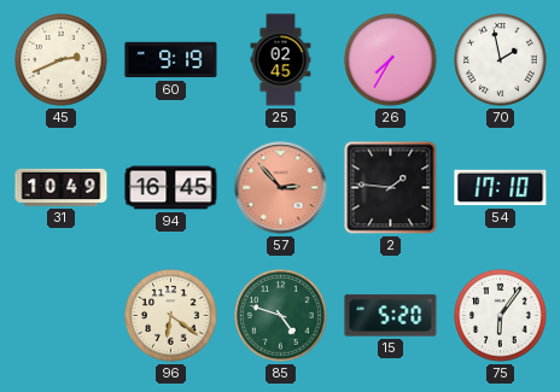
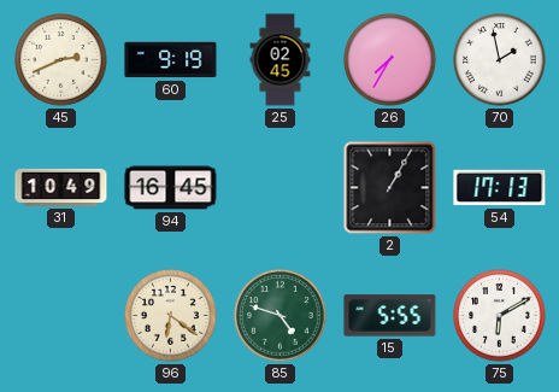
57: 2:53 -> none
2: 1:46 -> 1:05
54: 17:10 -> 17:13
15: 5:20 -> 5:55
75: 6:06 -> 6:10
